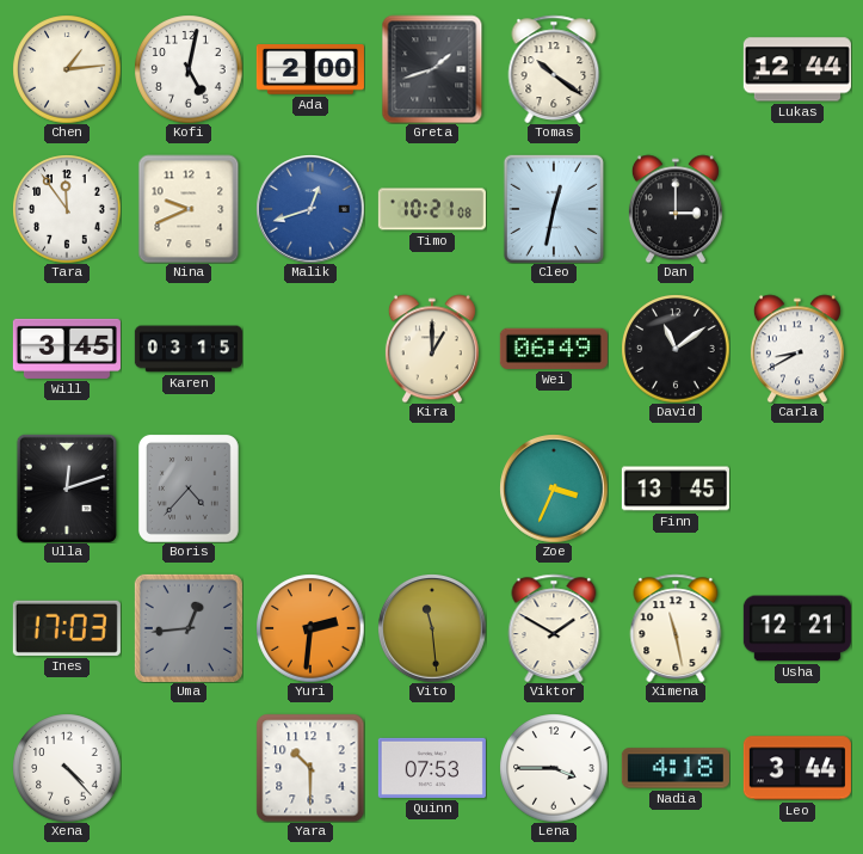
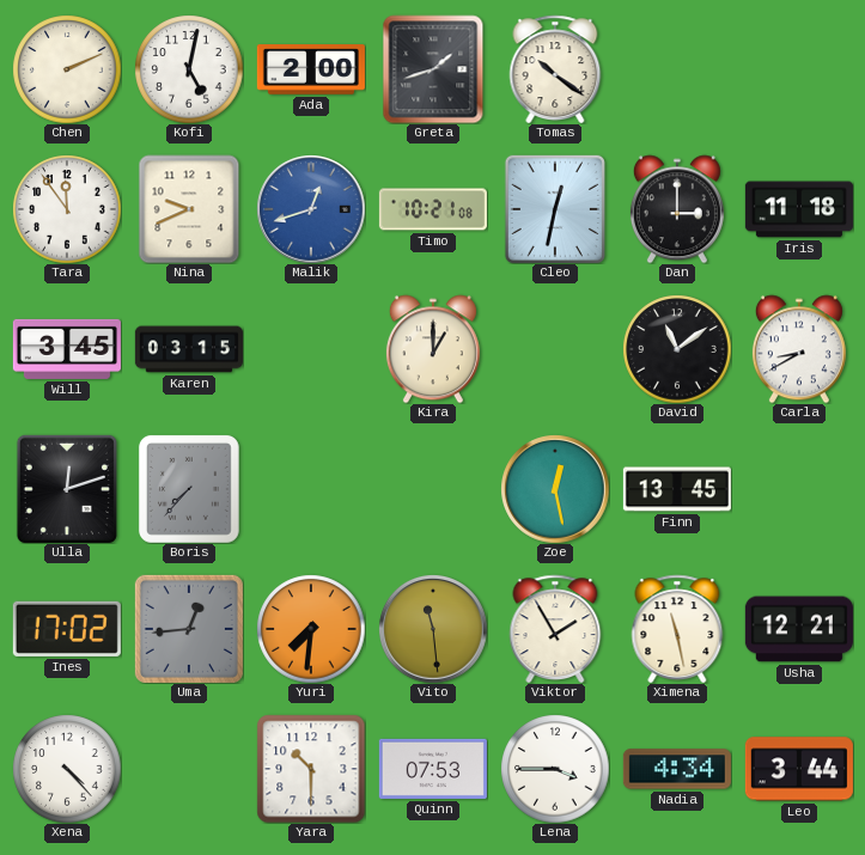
Chen: 1:14 -> 2:11
Lukas: 12:44 -> none
Iris: none -> 11:18
Wei: 06:49 -> none
Boris: 4:37 -> 7:37
Zoe: 3:34 -> 12:28
Ines: 17:03 -> 17:02
Yuri: 2:31 -> 7:31
Viktor: 1:50 -> 1:55
Nadia: 4:18 -> 4:34
